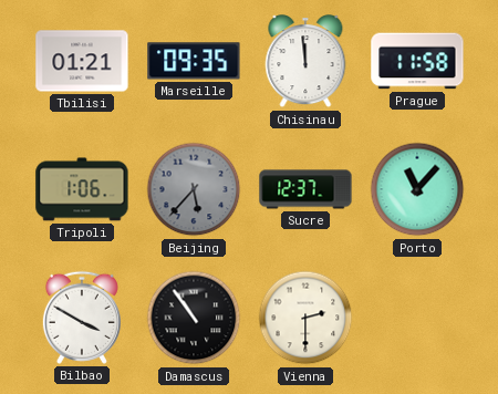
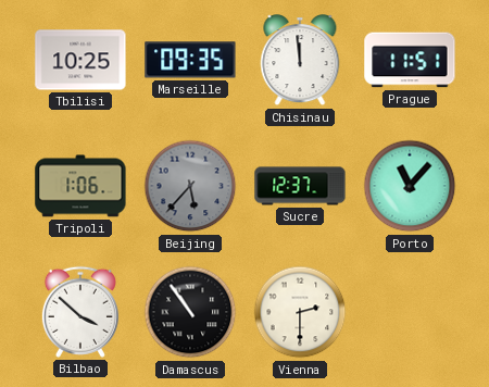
Tbilisi: 01:21 -> 10:25
Prague: 11:58 -> 11:51
Bilbao: 3:50 -> 3:52
